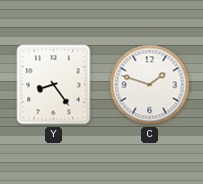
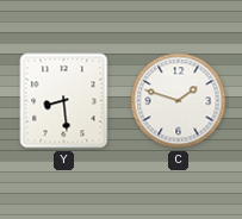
Y: 8:24 -> 8:29
